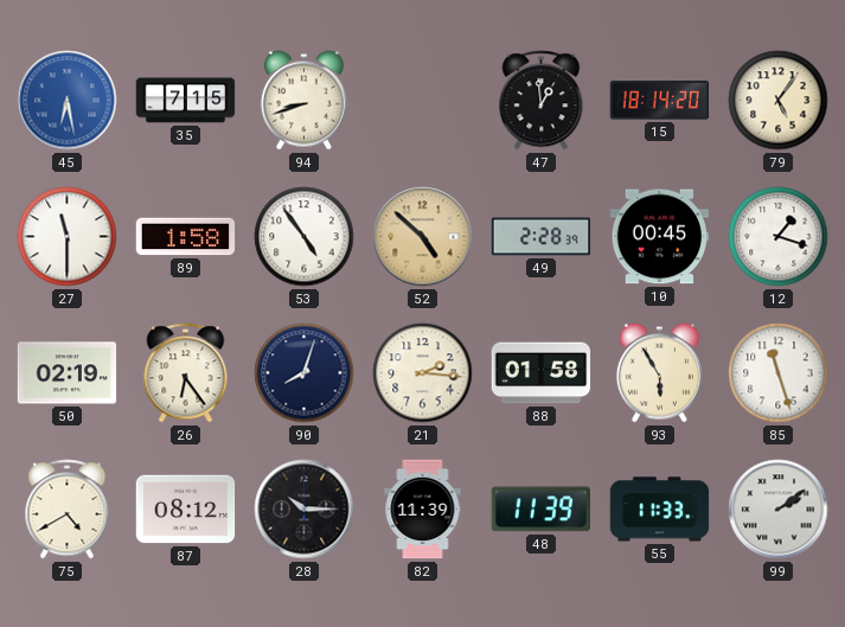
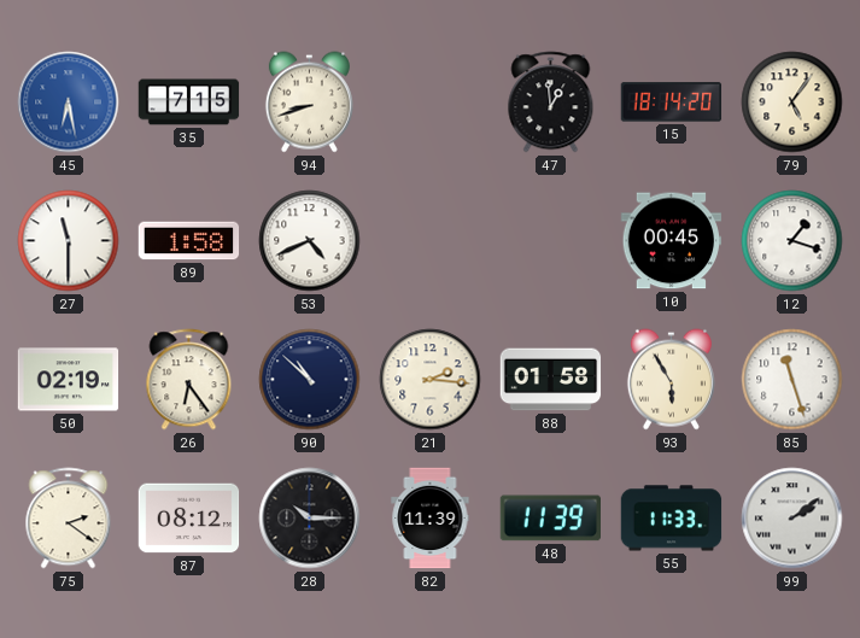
53: 4:54 -> 4:41
52: 4:52 -> none
49: 2:28 -> none
90: 8:03 -> 10:52
75: 4:40 -> 2:21
